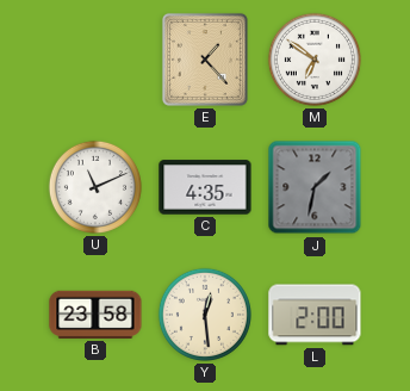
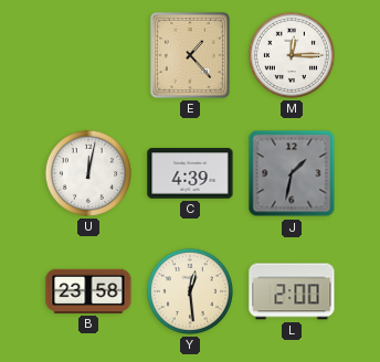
M: 6:51 -> 12:15
U: 11:11 -> 12:02
C: 4:35 -> 4:39
